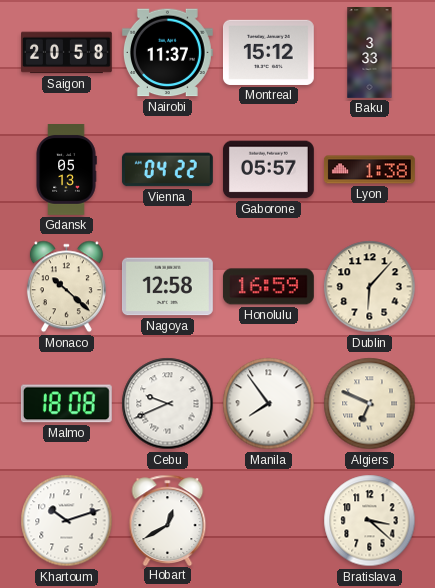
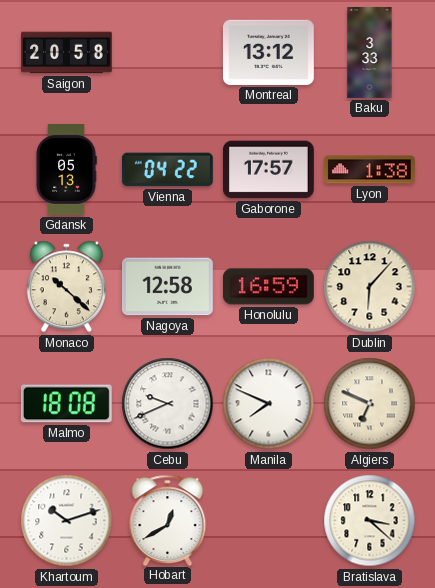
Nairobi: 11:37 -> none
Montreal: 15:12 -> 13:12
Gaborone: 05:57 -> 17:57
Manila: 7:54 -> 7:49
